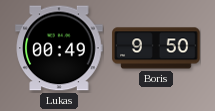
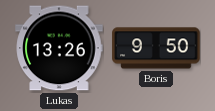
Lukas: 00:49 -> 13:26
